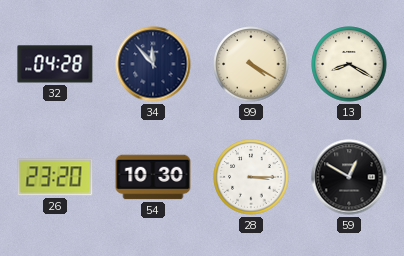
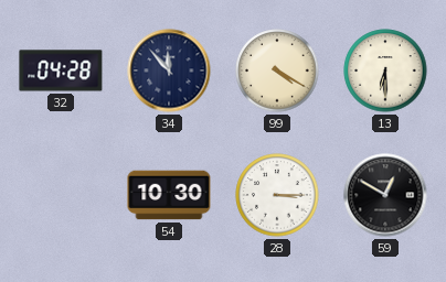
13: 8:20 -> 6:30
26: 23:20 -> none
